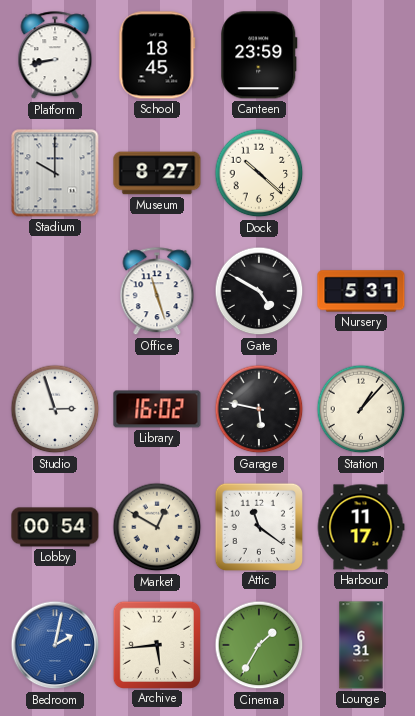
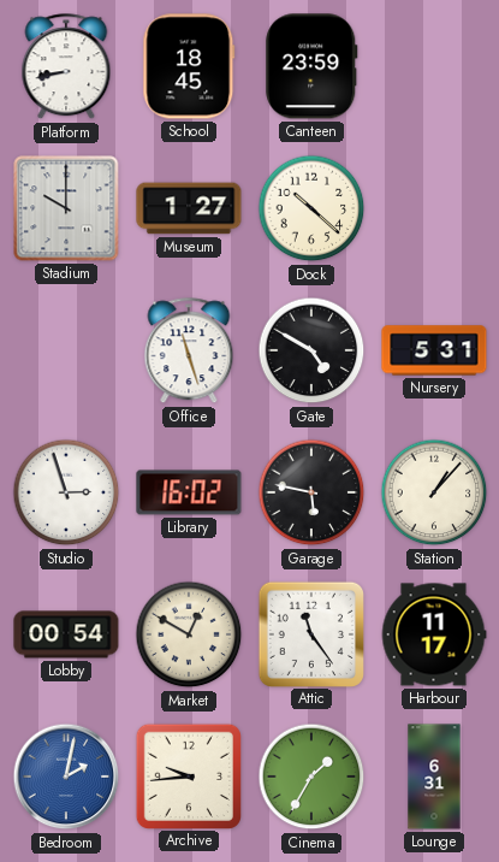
Museum: 8:27 -> 1:27
Attic: 11:21 -> 11:24
Archive: 5:44 -> 9:44
